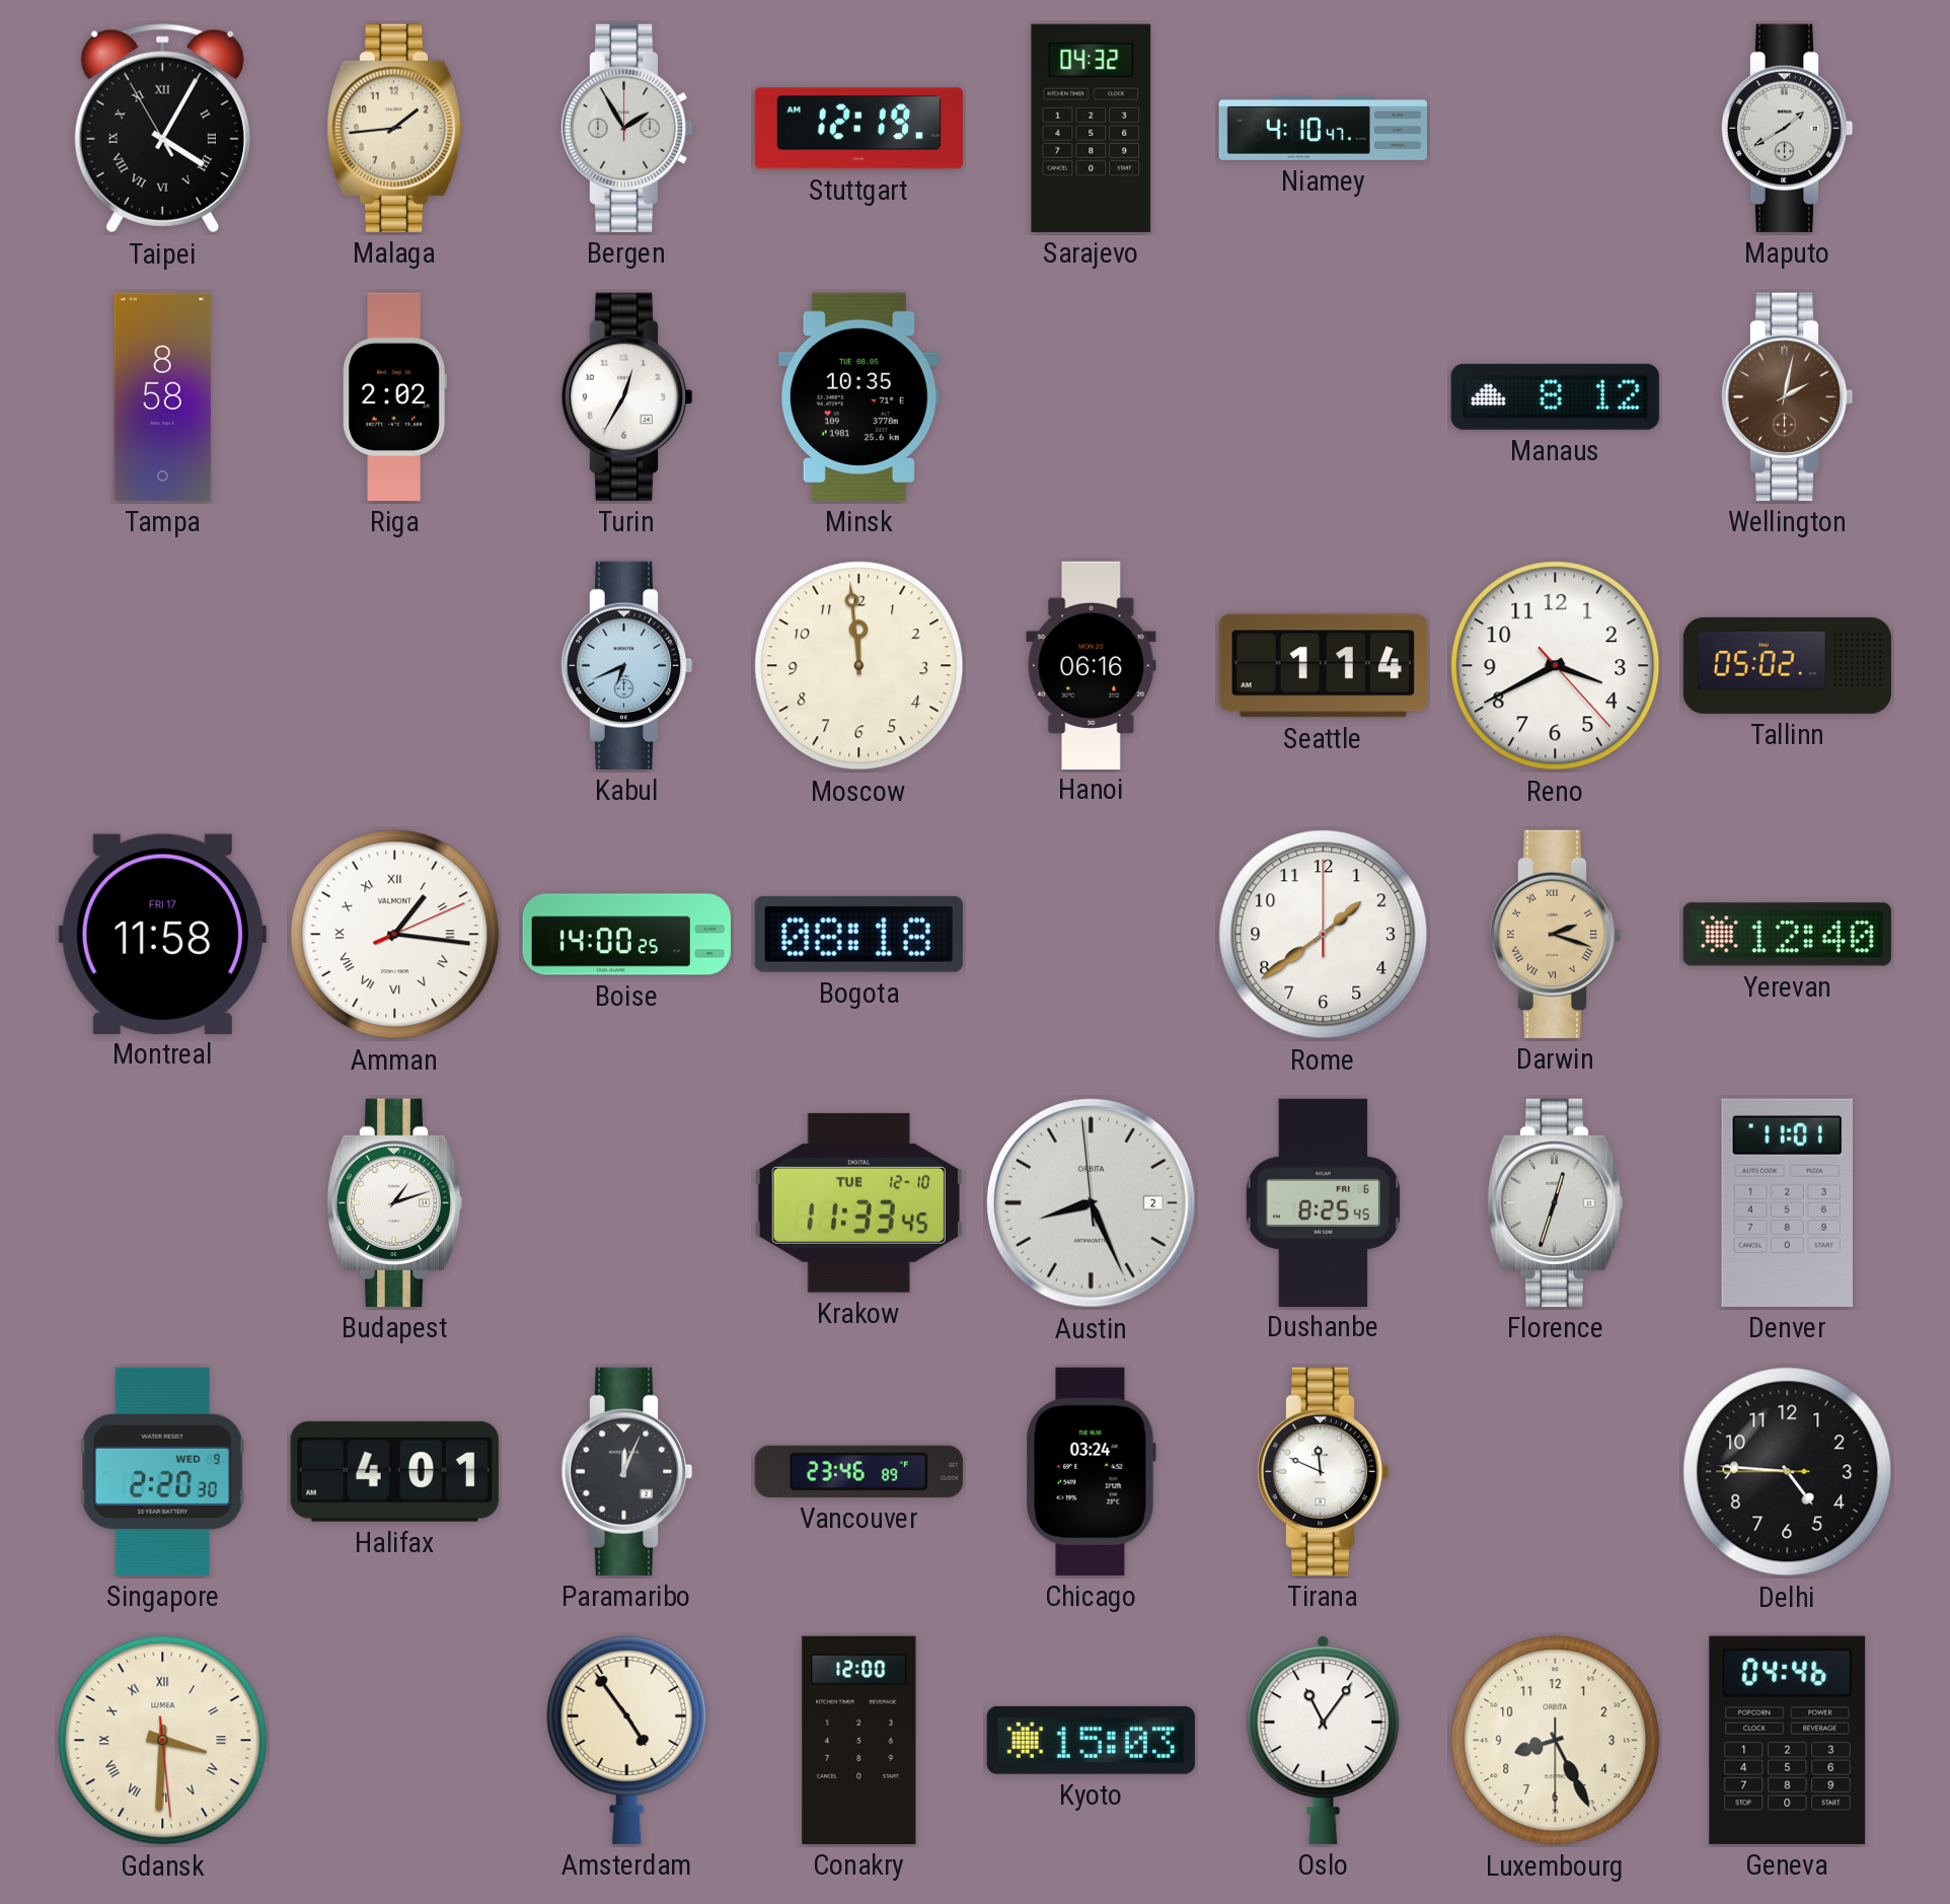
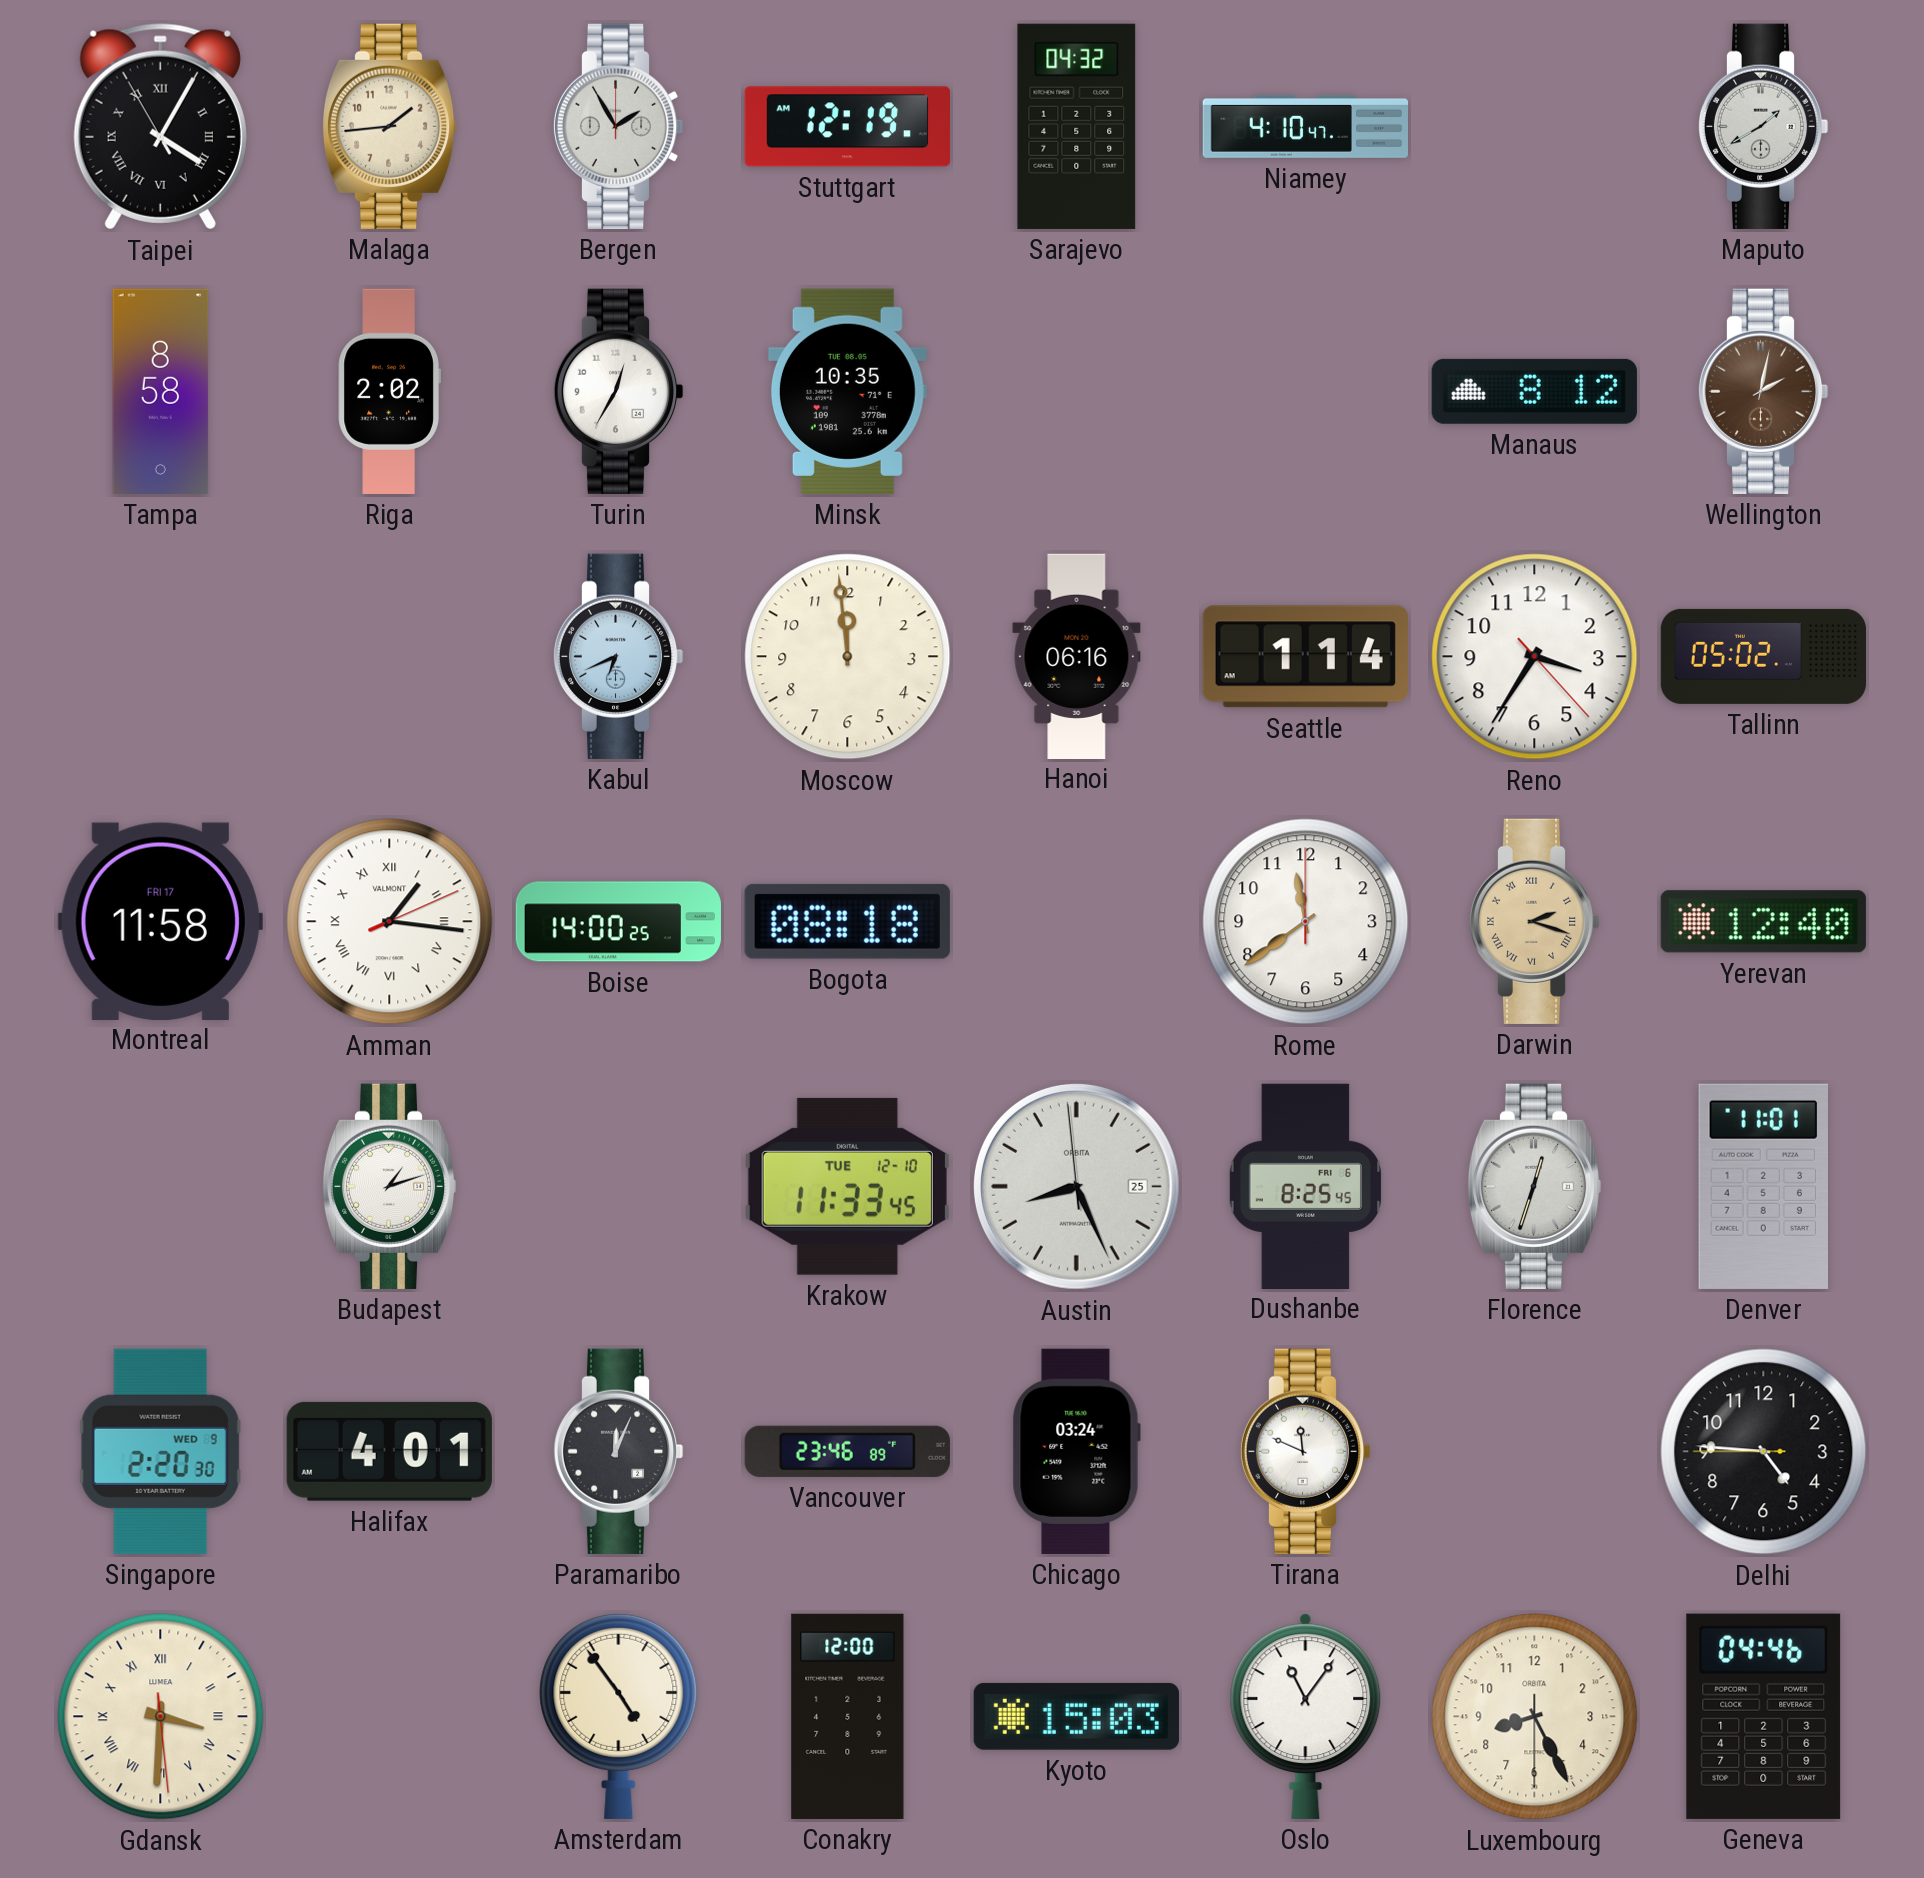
Reno: 3:40 -> 3:35
Rome: 1:39 -> 11:39
Austin date: 2 -> 25
